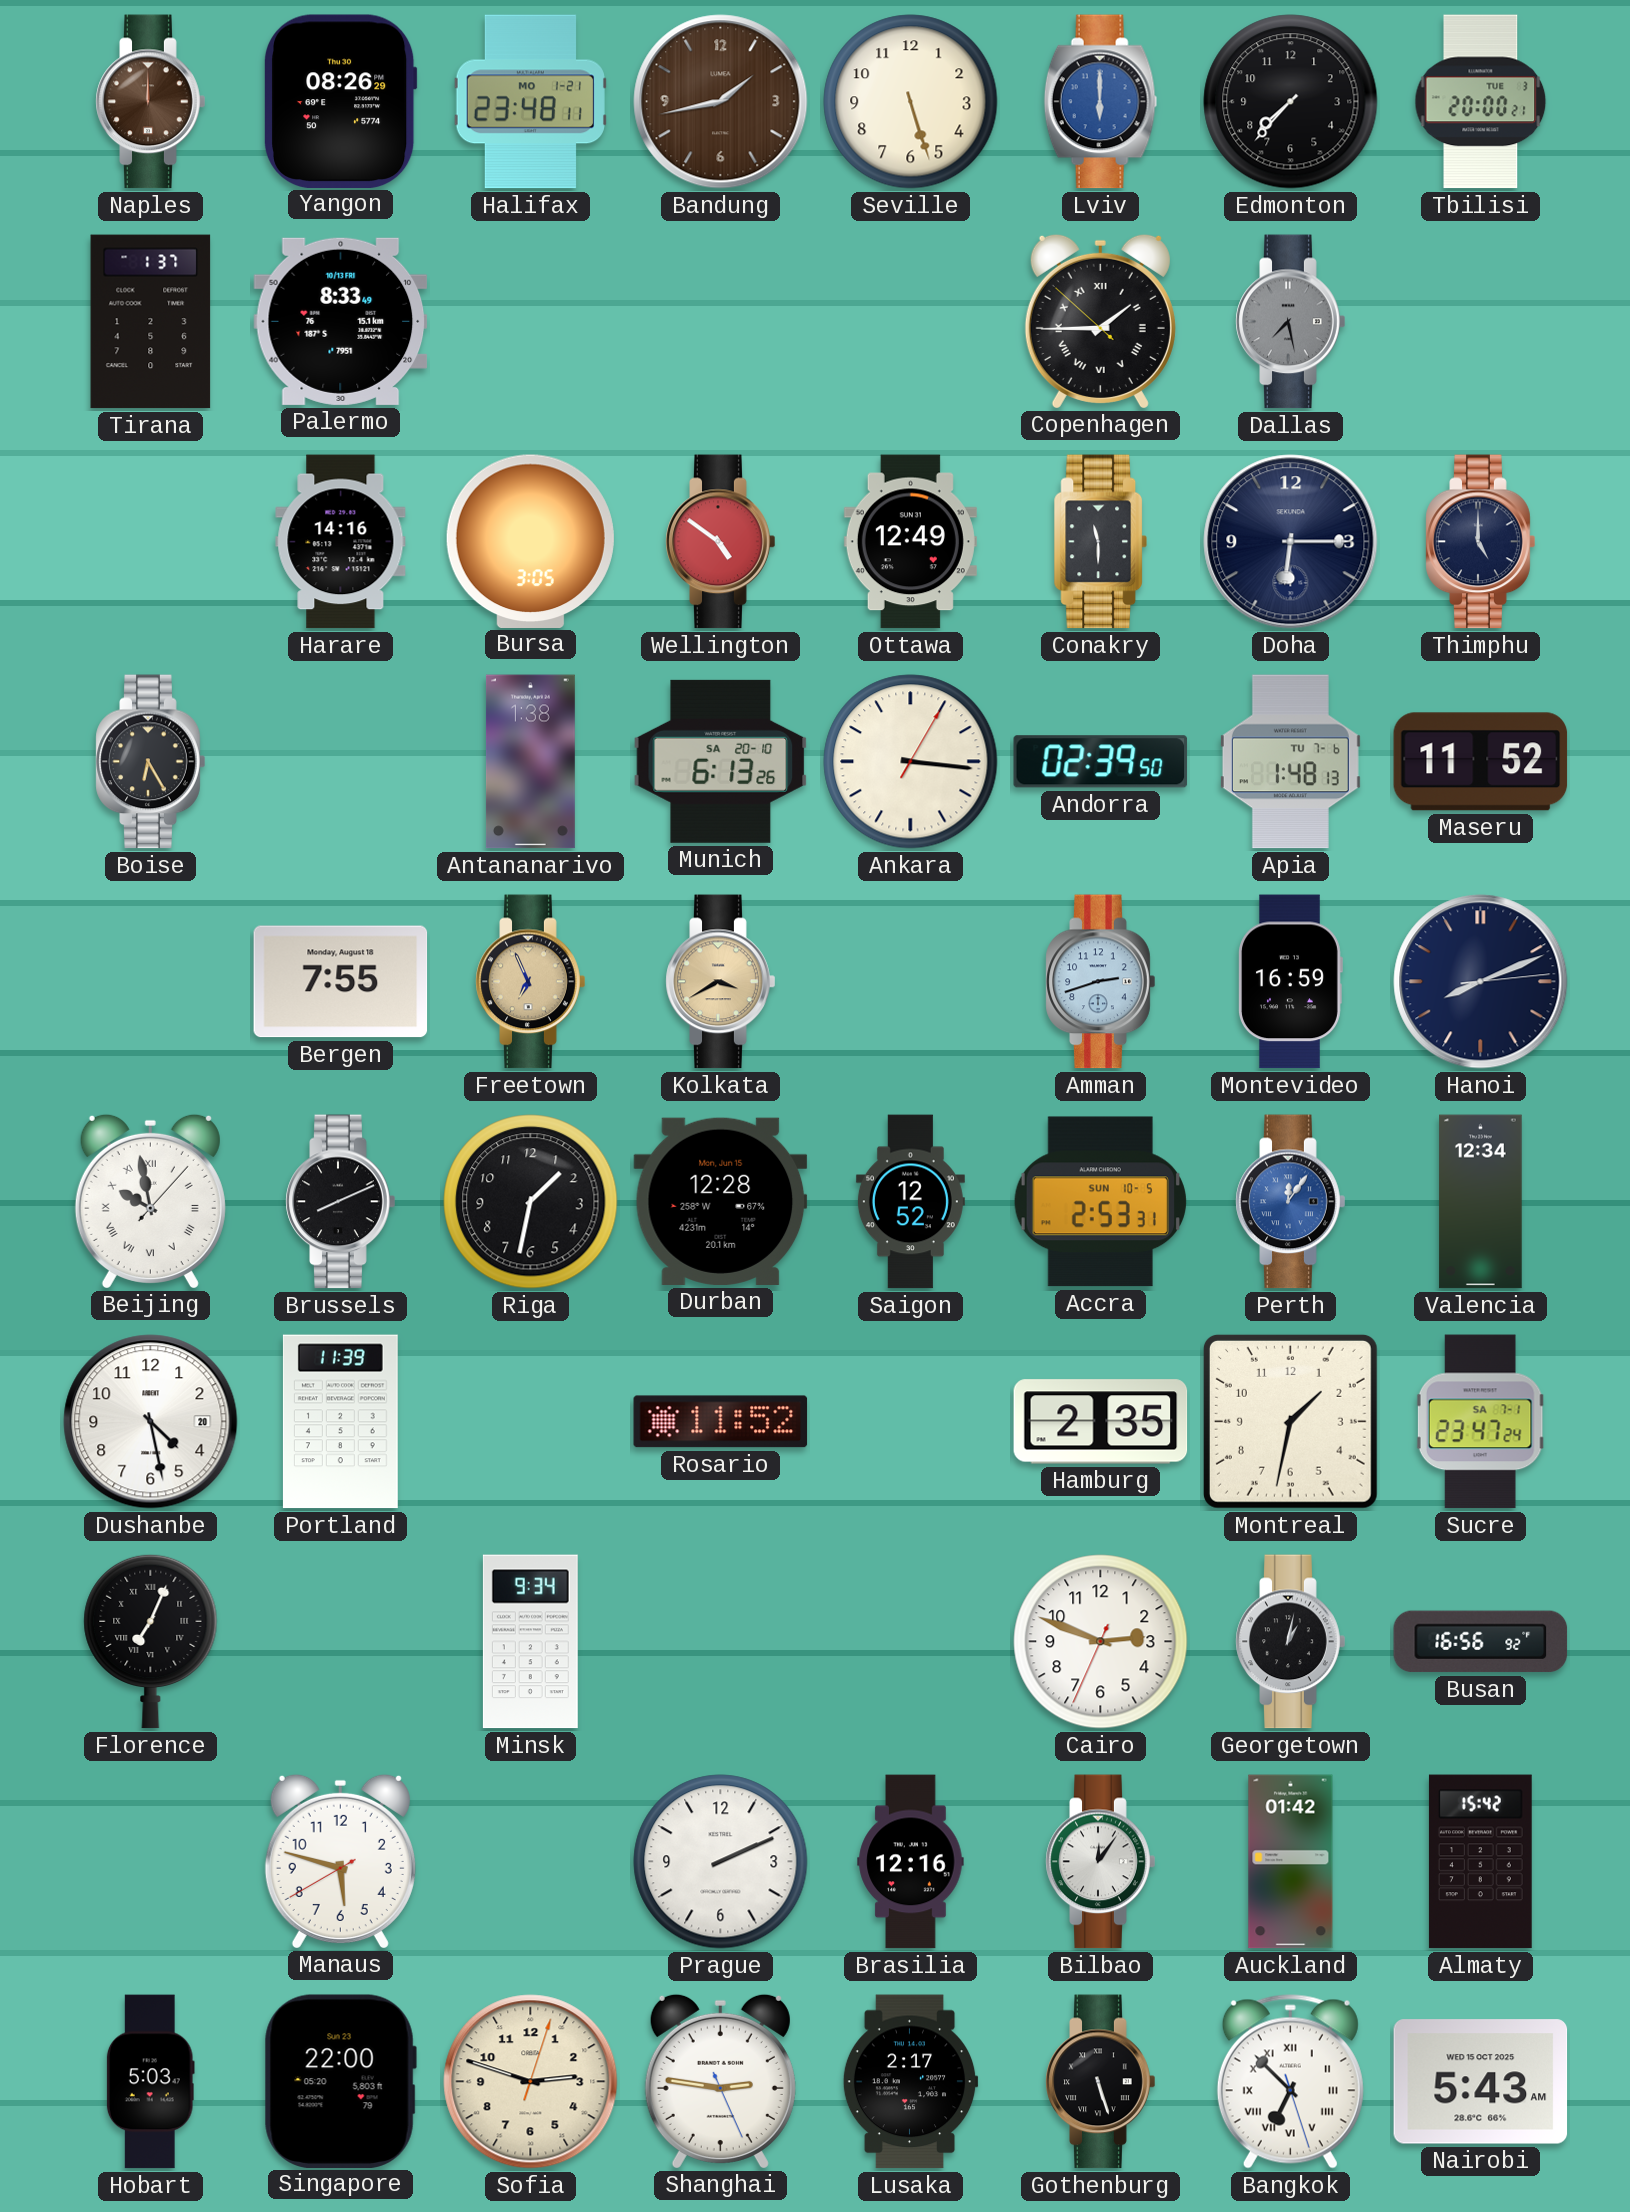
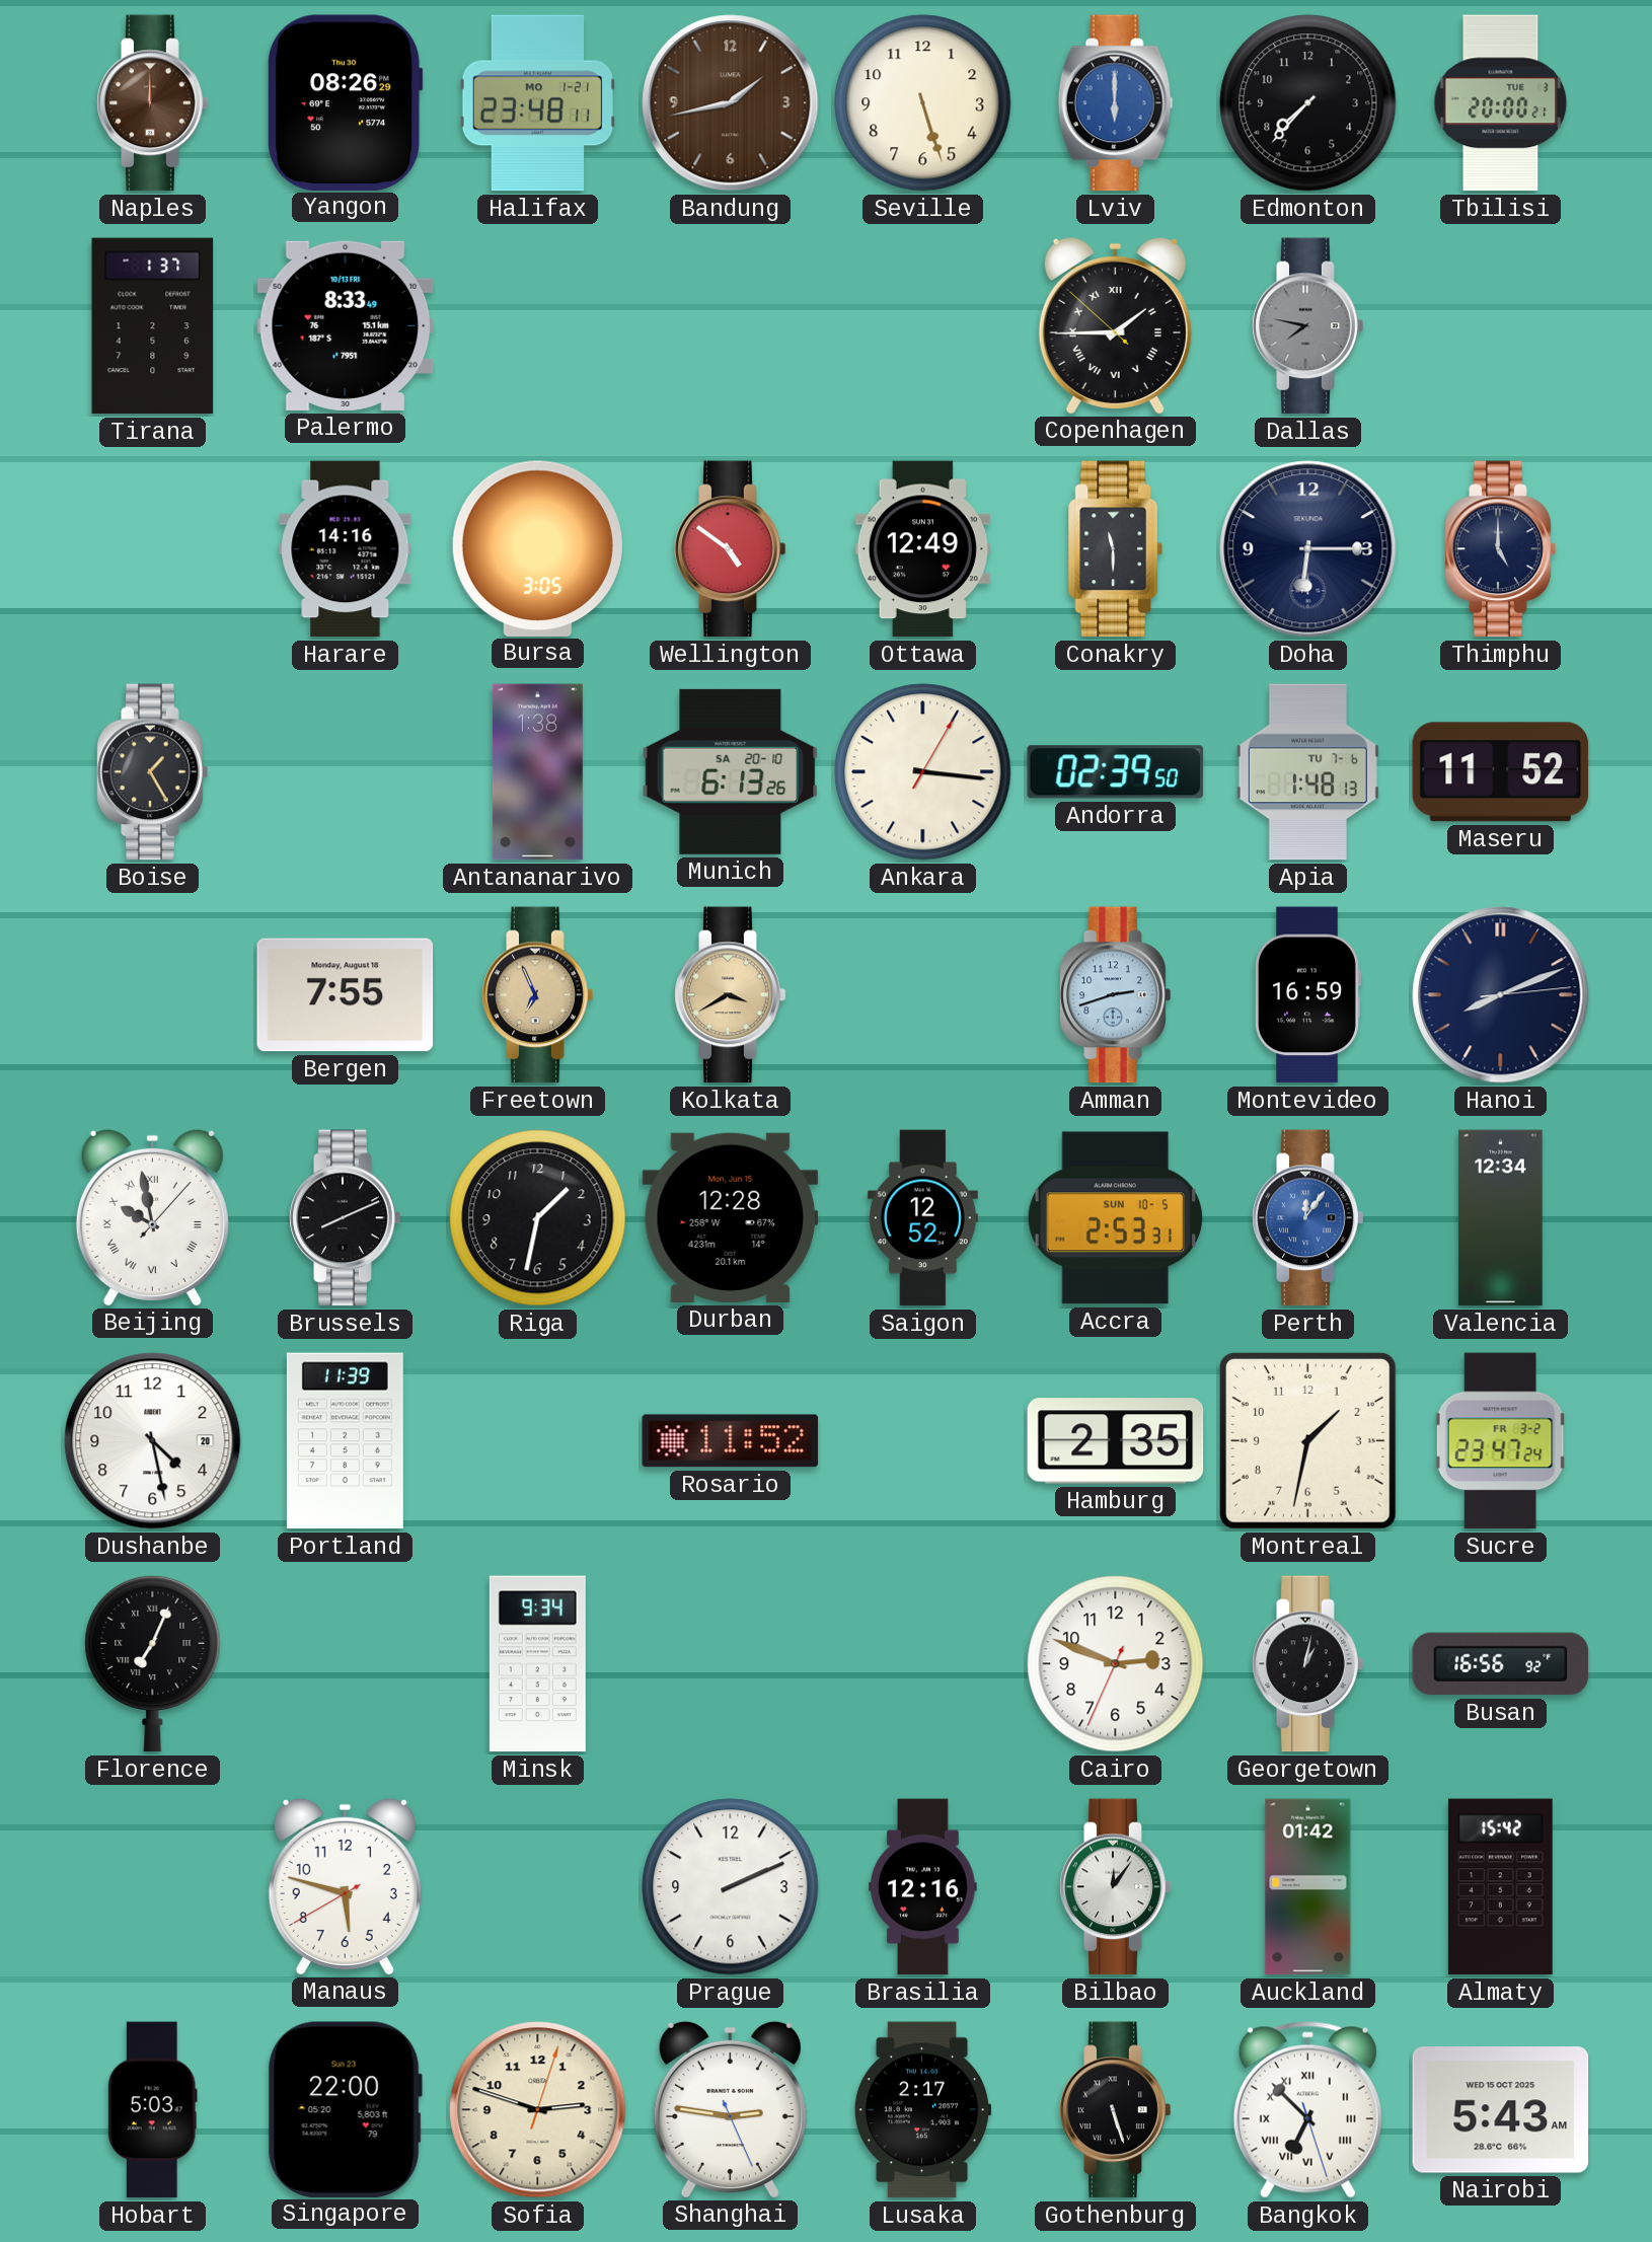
Dallas: 7:28 -> 7:47
Boise: 6:25 -> 1:25
Sucre date: SA 7-1 -> FR 3-2
